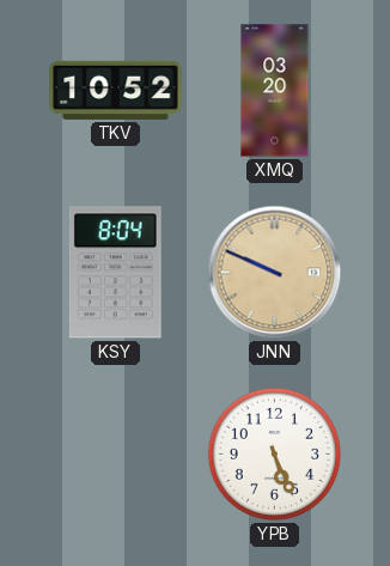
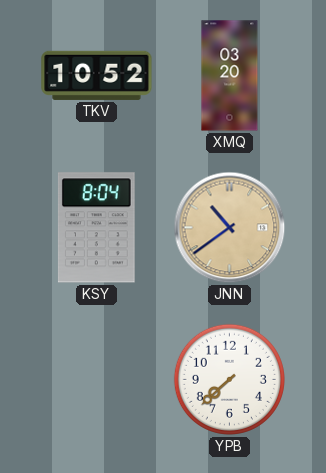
JNN: 9:49 -> 10:39
YPB: 5:26 -> 7:38
